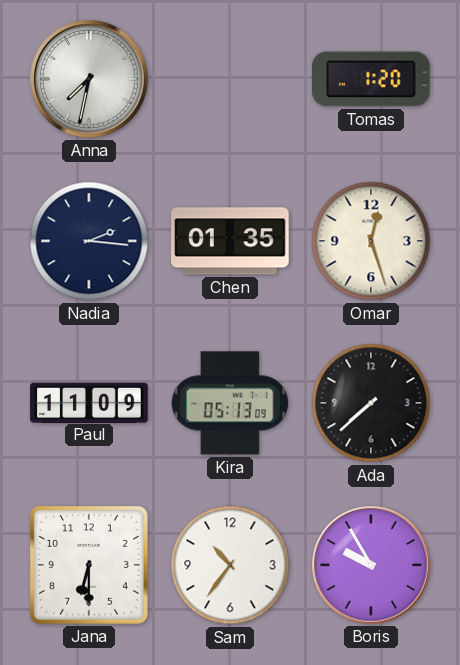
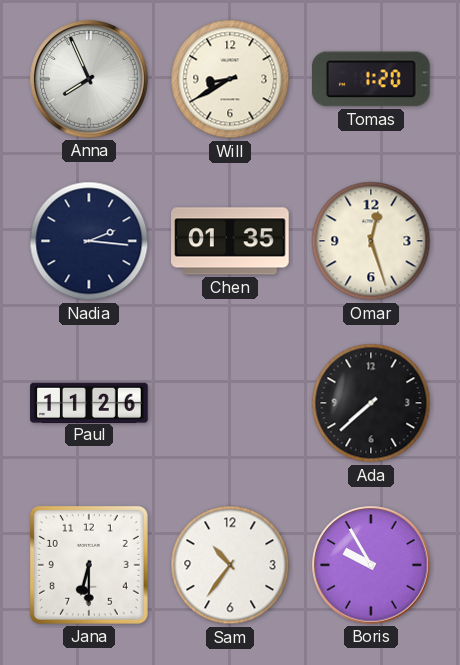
Anna: 7:32 -> 7:56
Will: none -> 8:40
Paul: 11:09 -> 11:26
Kira: 05:13 -> none
